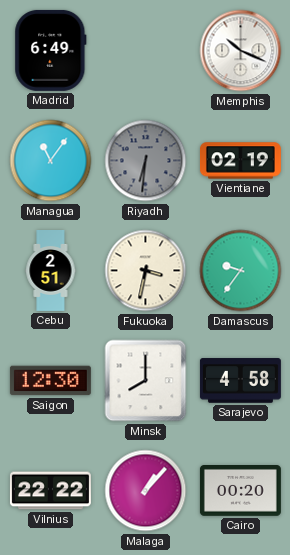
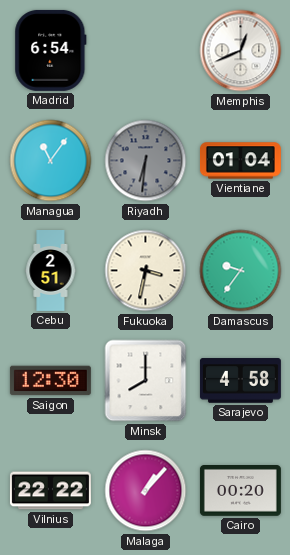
Madrid: 6:49 -> 6:54
Memphis: 10:19 -> 12:41
Vientiane: 02:19 -> 01:04
